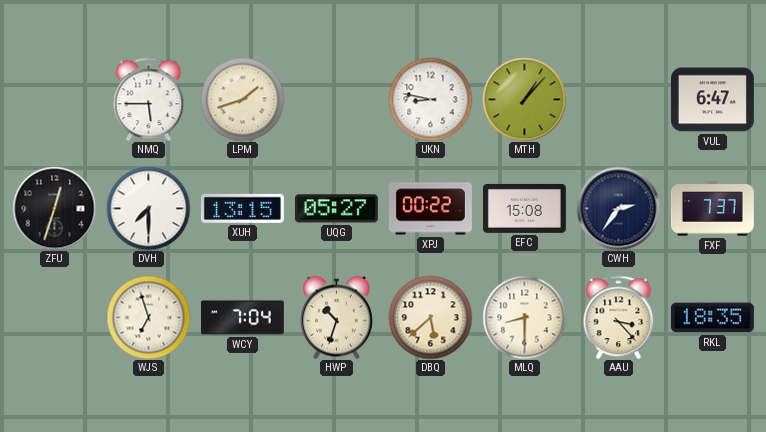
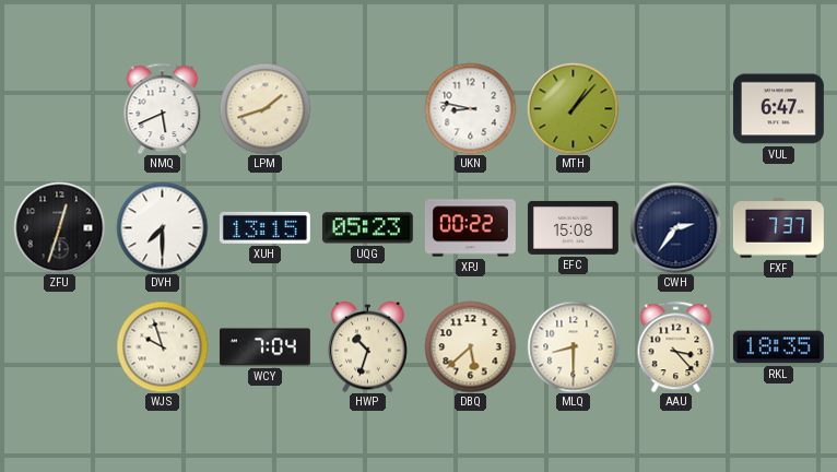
NMQ: 5:45 -> 5:41
UQG: 05:27 -> 05:23
WJS: 6:57 -> 9:57
